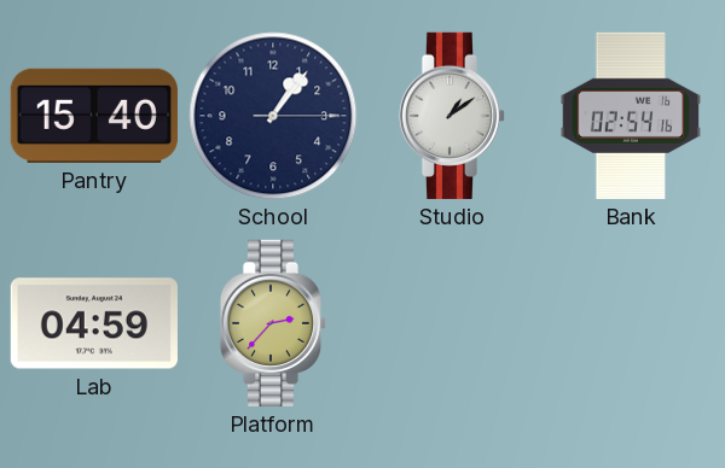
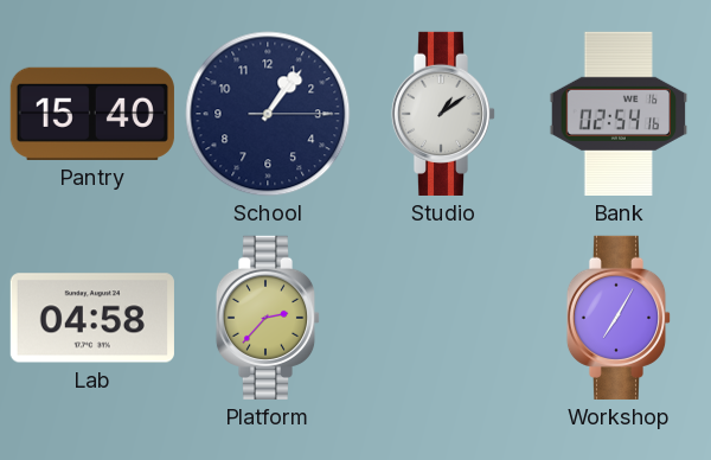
Lab: 04:59 -> 04:58
Workshop: none -> 7:05
